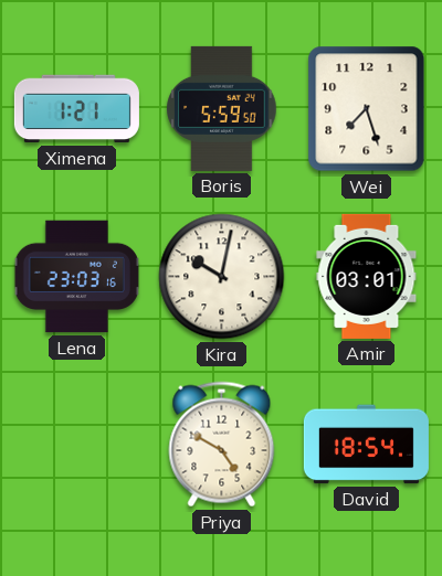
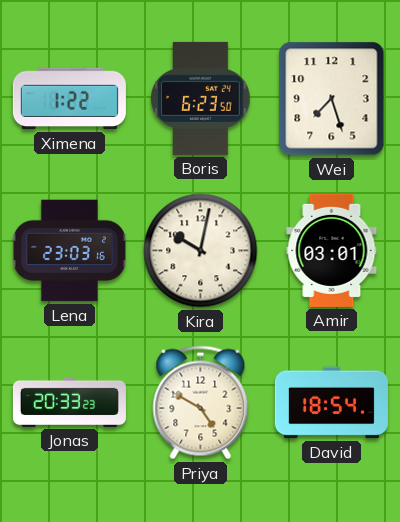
Ximena: 1:21 -> 1:22
Boris: 5:59 -> 6:23
Jonas: none -> 20:33
